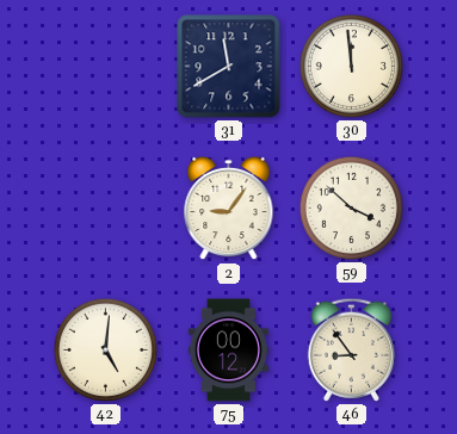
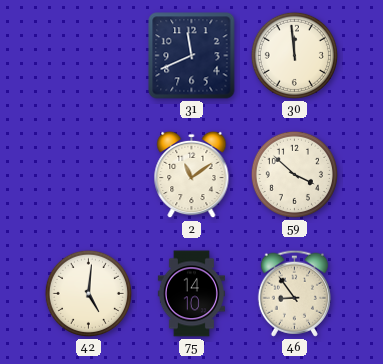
31: 11:40 -> 11:41
2: 9:06 -> 11:09
75: 00:12 -> 14:10
